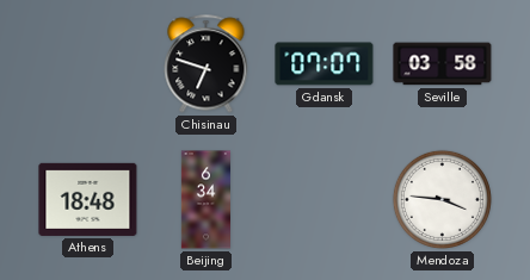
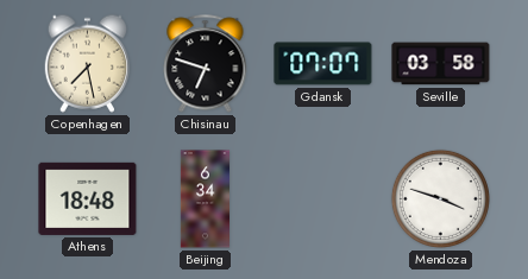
Copenhagen: none -> 7:28
Mendoza: 3:46 -> 3:48
